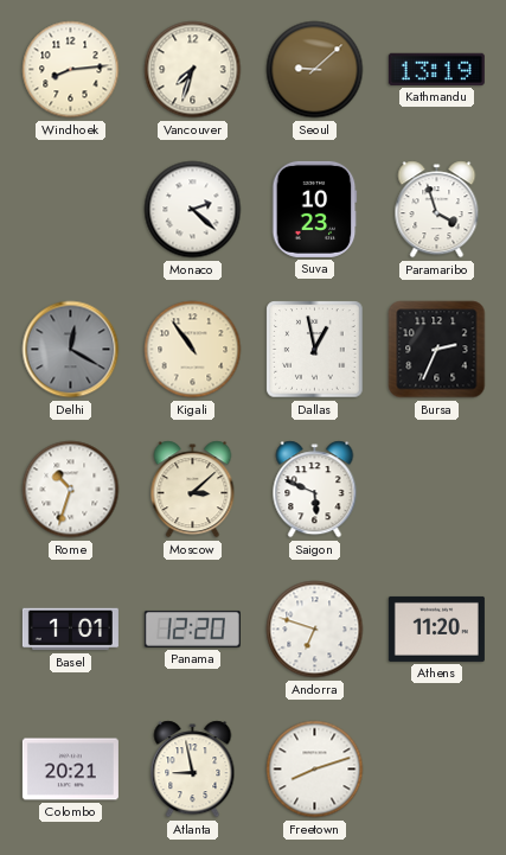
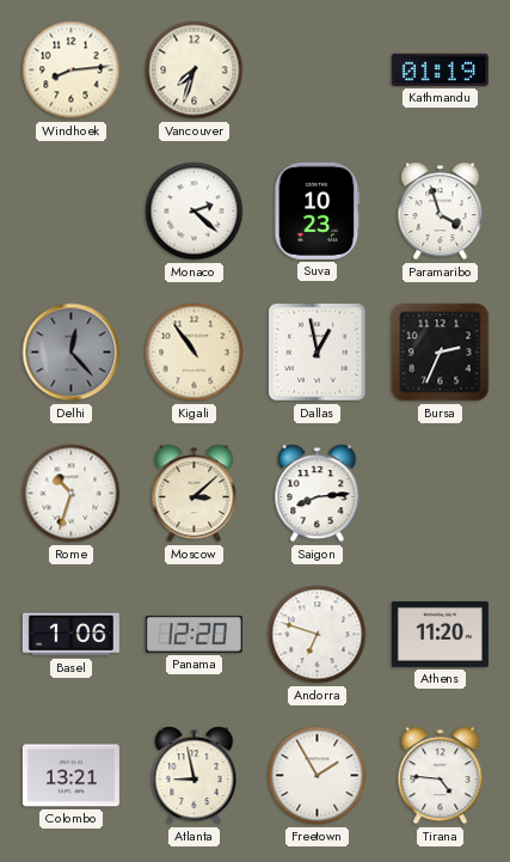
Seoul: 9:08 -> none
Kathmandu: 13:19 -> 01:19
Delhi: 12:20 -> 12:23
Saigon: 5:49 -> 8:14
Basel: 1:01 -> 1:06
Colombo: 20:21 -> 13:21
Freetown: 8:12 -> 1:55
Tirana: none -> 4:46
